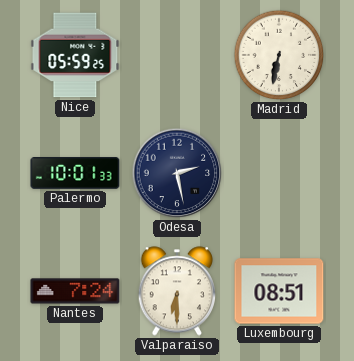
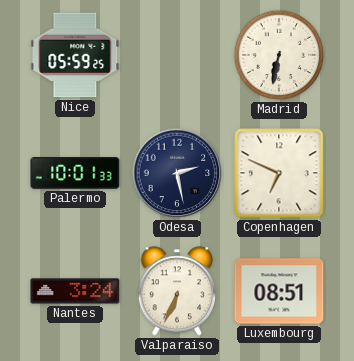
Copenhagen: none -> 6:49
Nantes: 7:24 -> 3:24
Valparaiso: 6:30 -> 6:34
